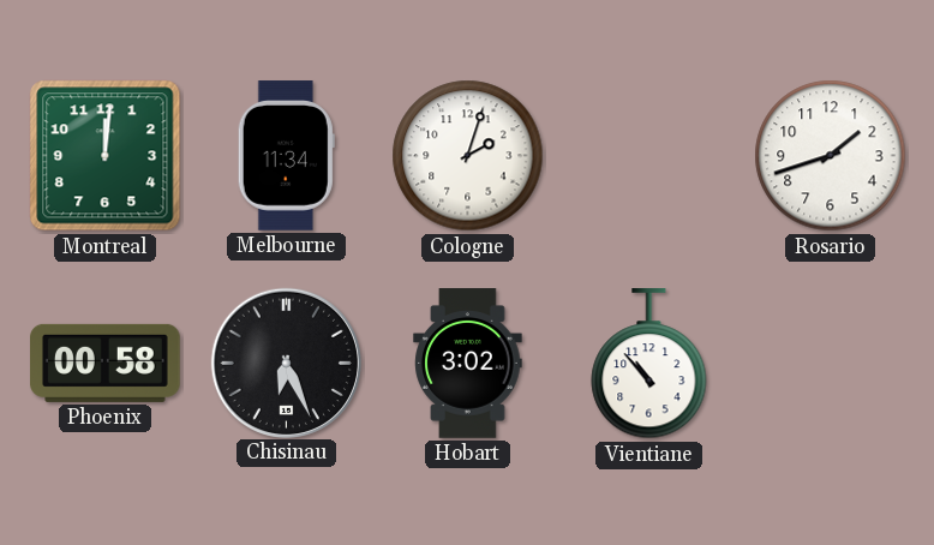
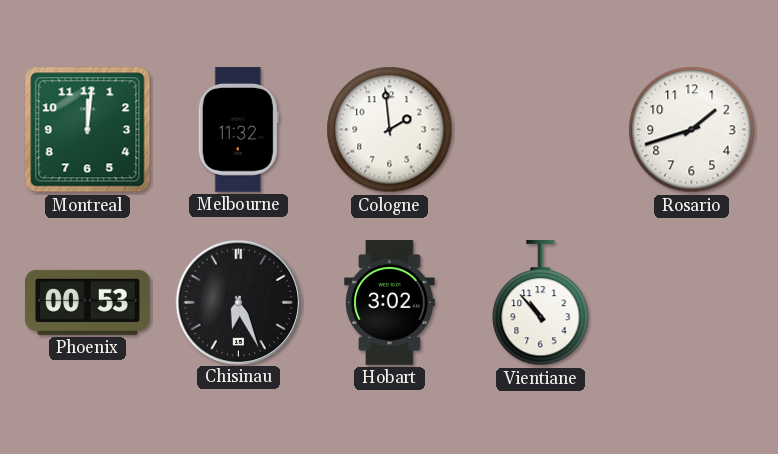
Melbourne: 11:34 -> 11:32
Cologne: 2:03 -> 1:59
Phoenix: 00:58 -> 00:53
